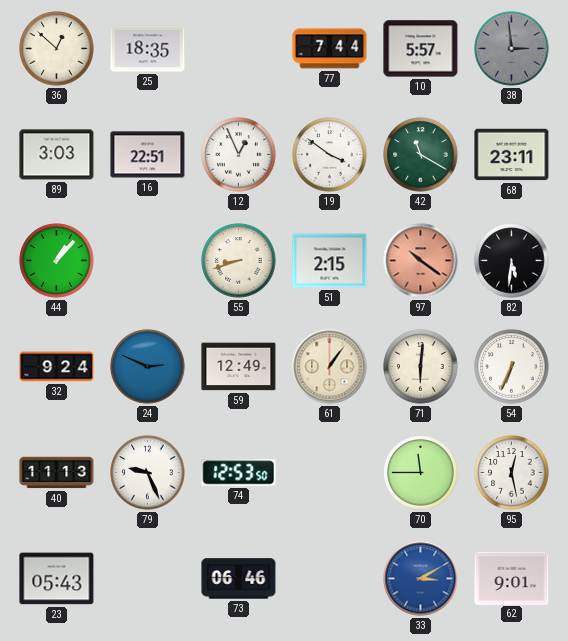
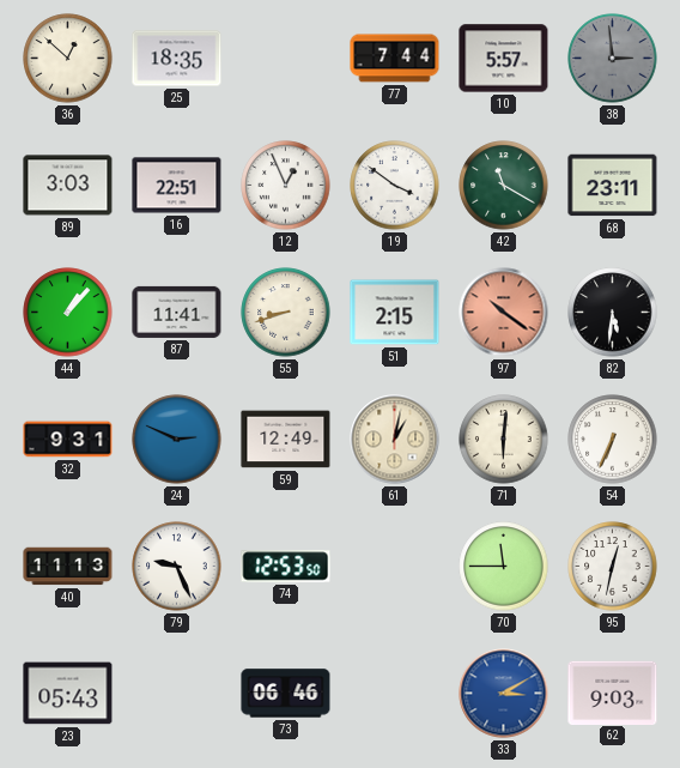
87: none -> 11:41
32: 9:24 -> 9:31
61: 1:06 -> 1:02
95: 12:28 -> 12:32
62: 9:01 -> 9:03
